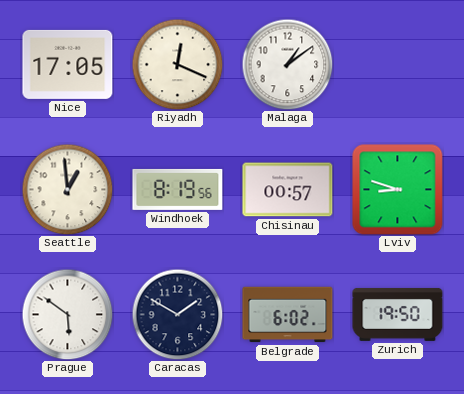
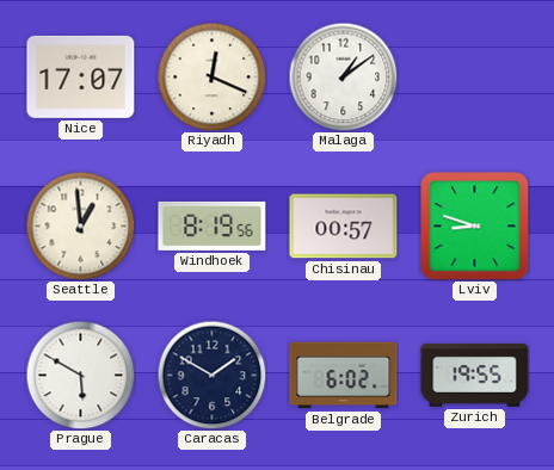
Nice: 17:05 -> 17:07
Prague: 5:51 -> 5:50
Zurich: 19:50 -> 19:55
